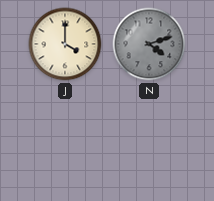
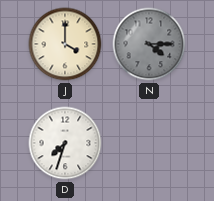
N: 4:12 -> 4:15
D: none -> 7:33
